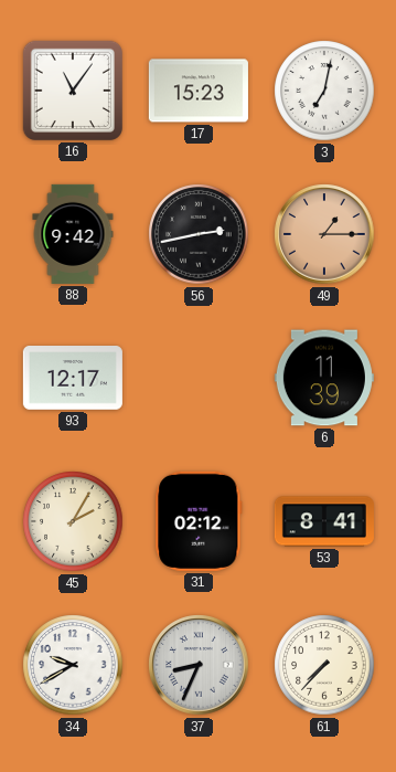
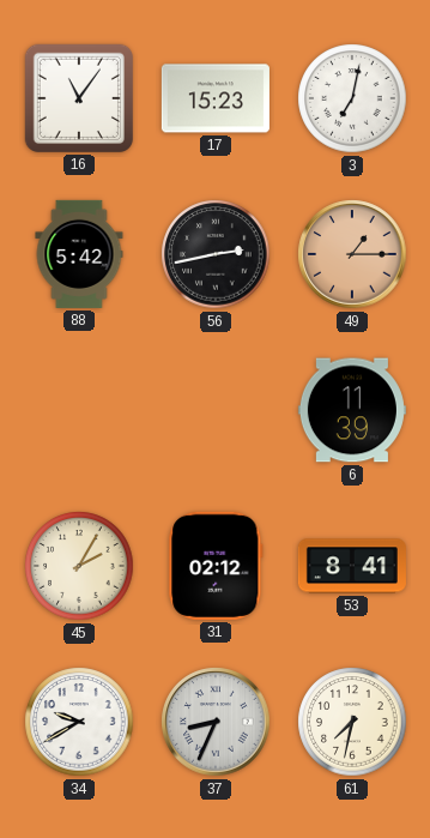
88: 9:42 -> 5:42
93: 12:17 -> none
61: 7:37 -> 7:32
